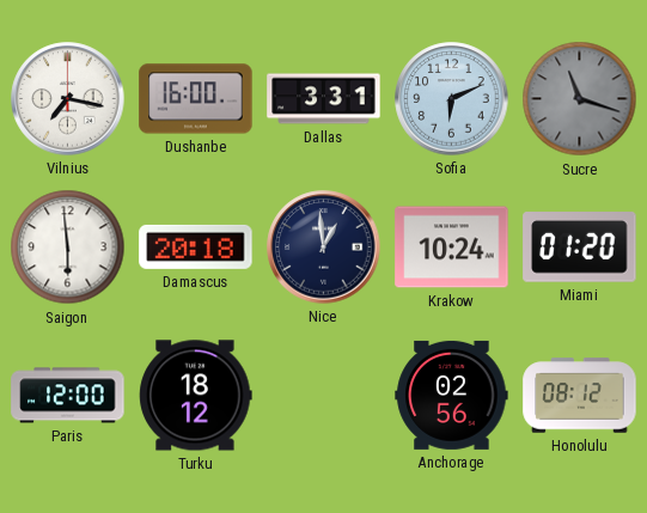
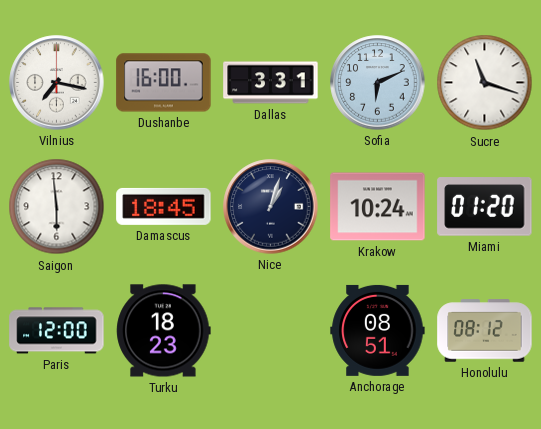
Sucre dial: grey -> white
Damascus: 20:18 -> 18:45
Nice: 12:59 -> 1:03
Turku: 18:12 -> 18:23
Anchorage: 02:56 -> 08:51
